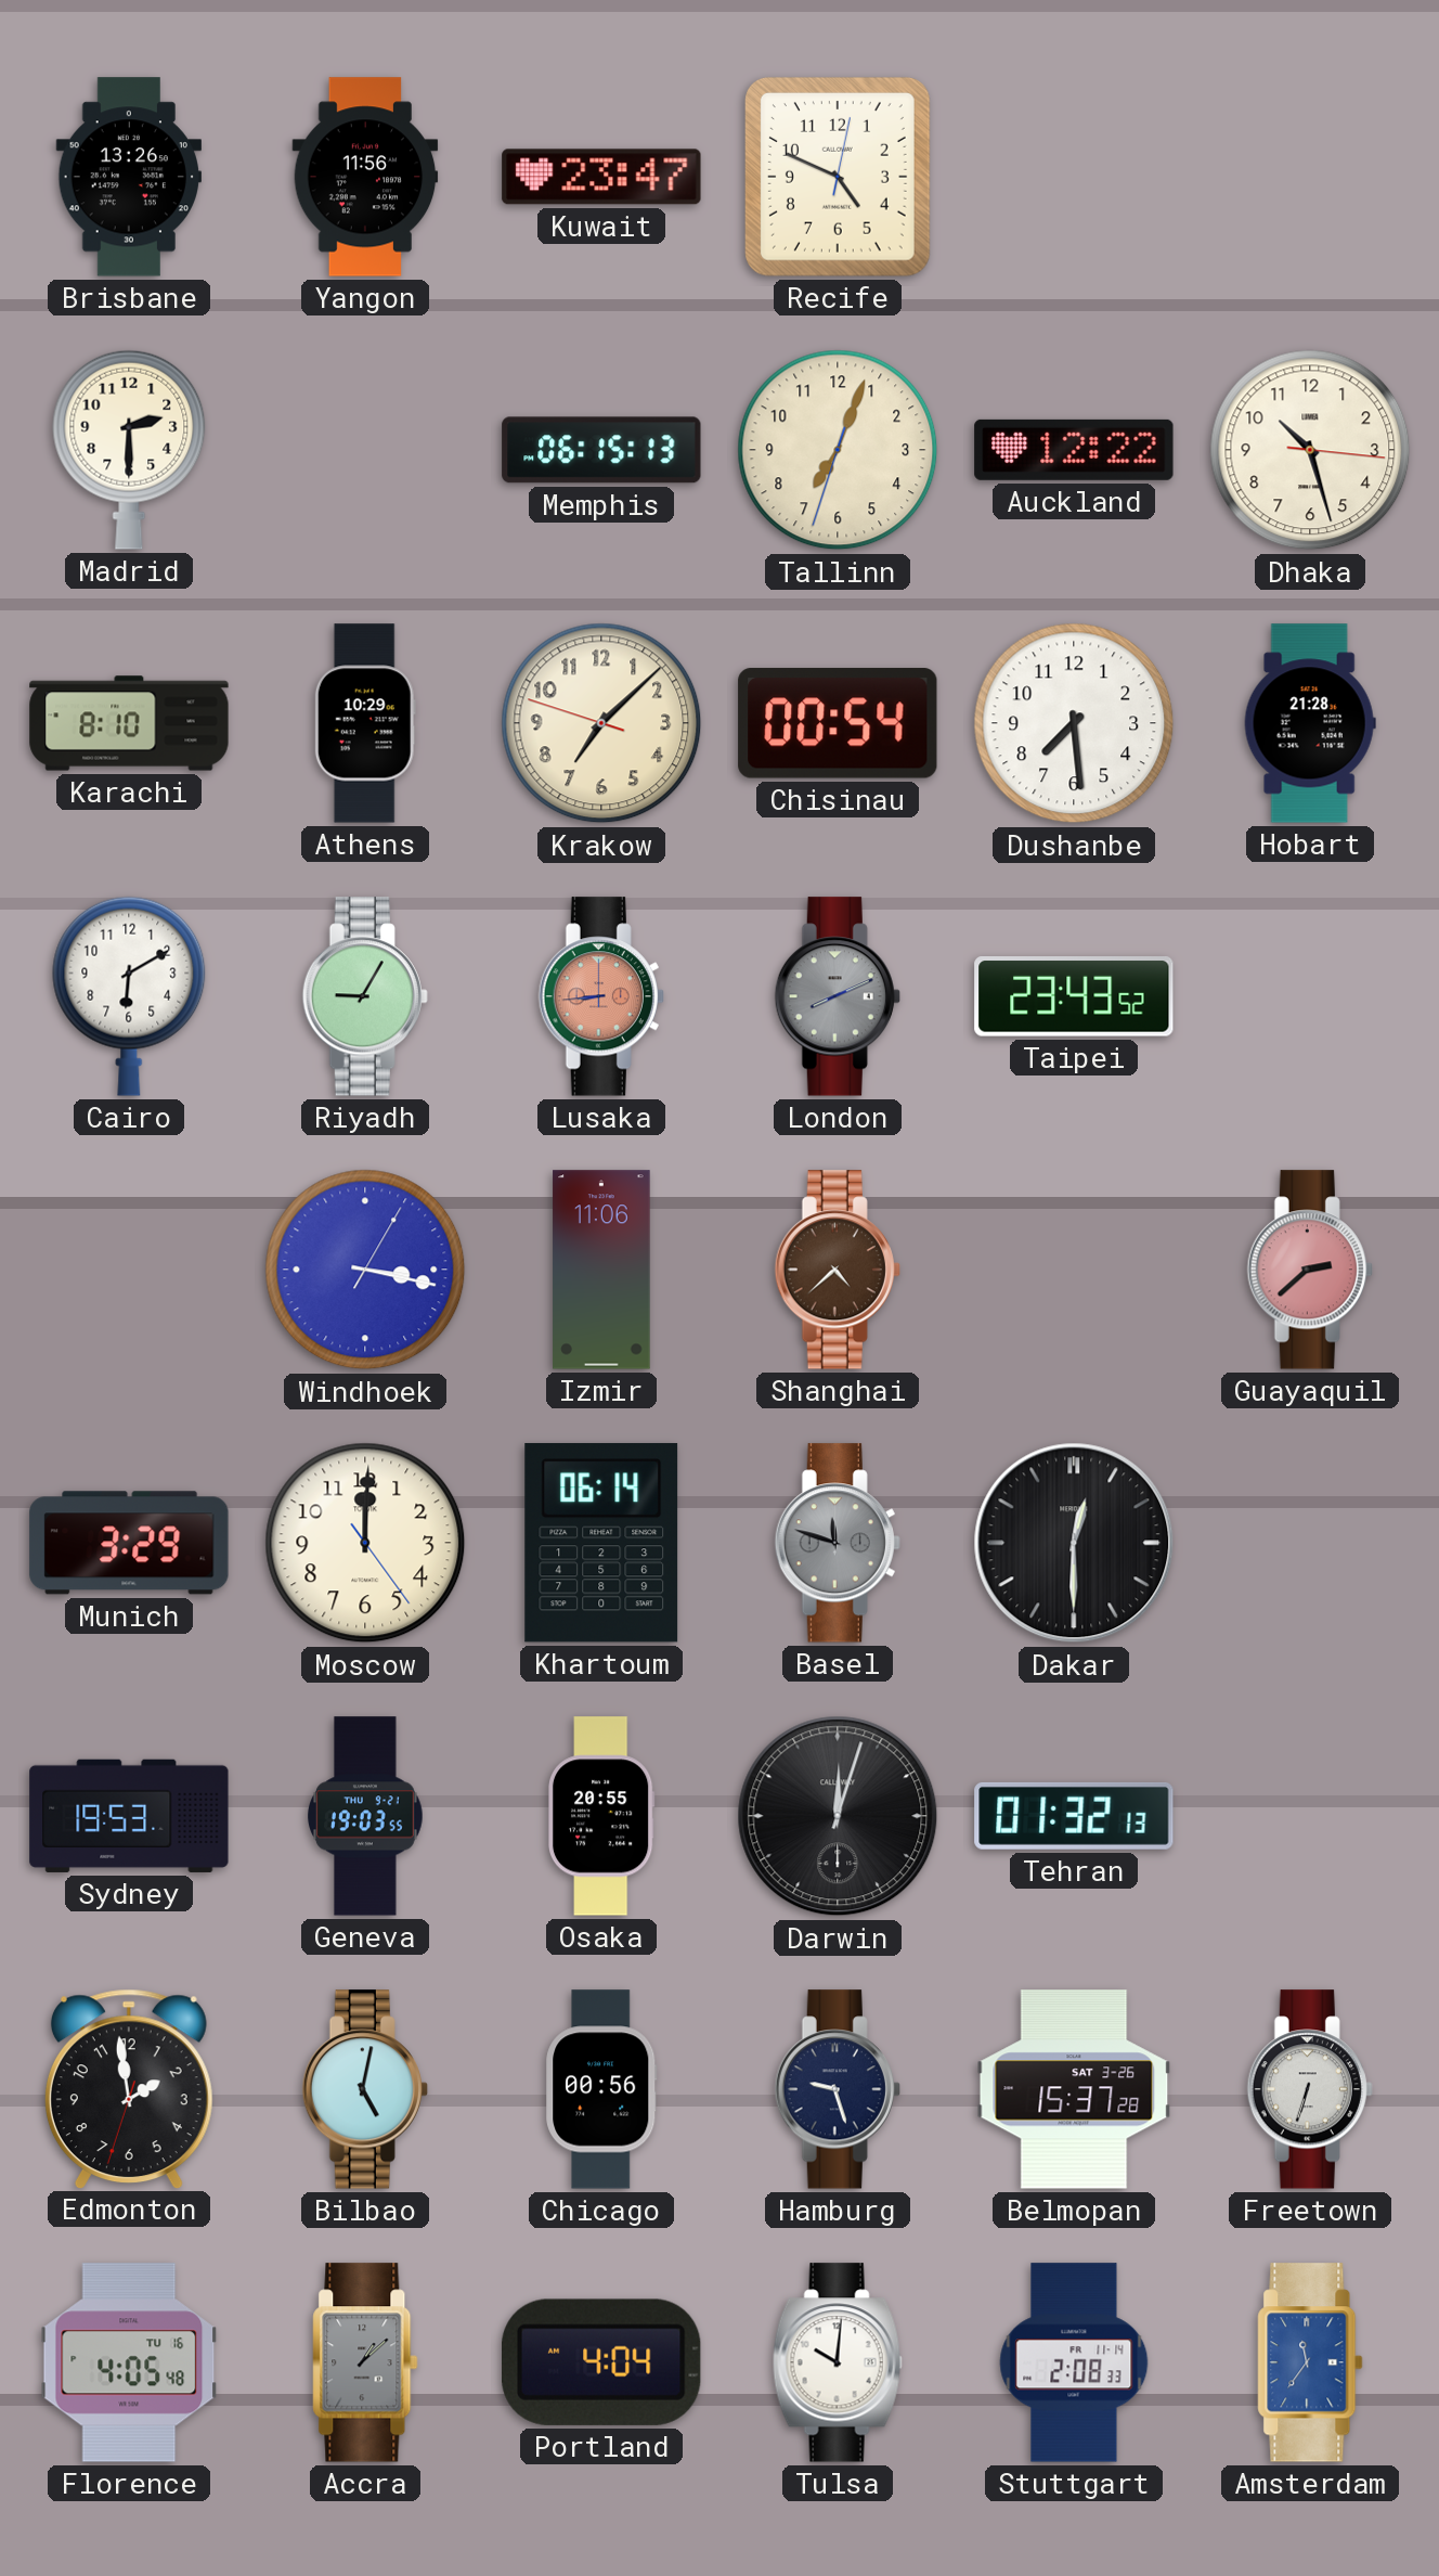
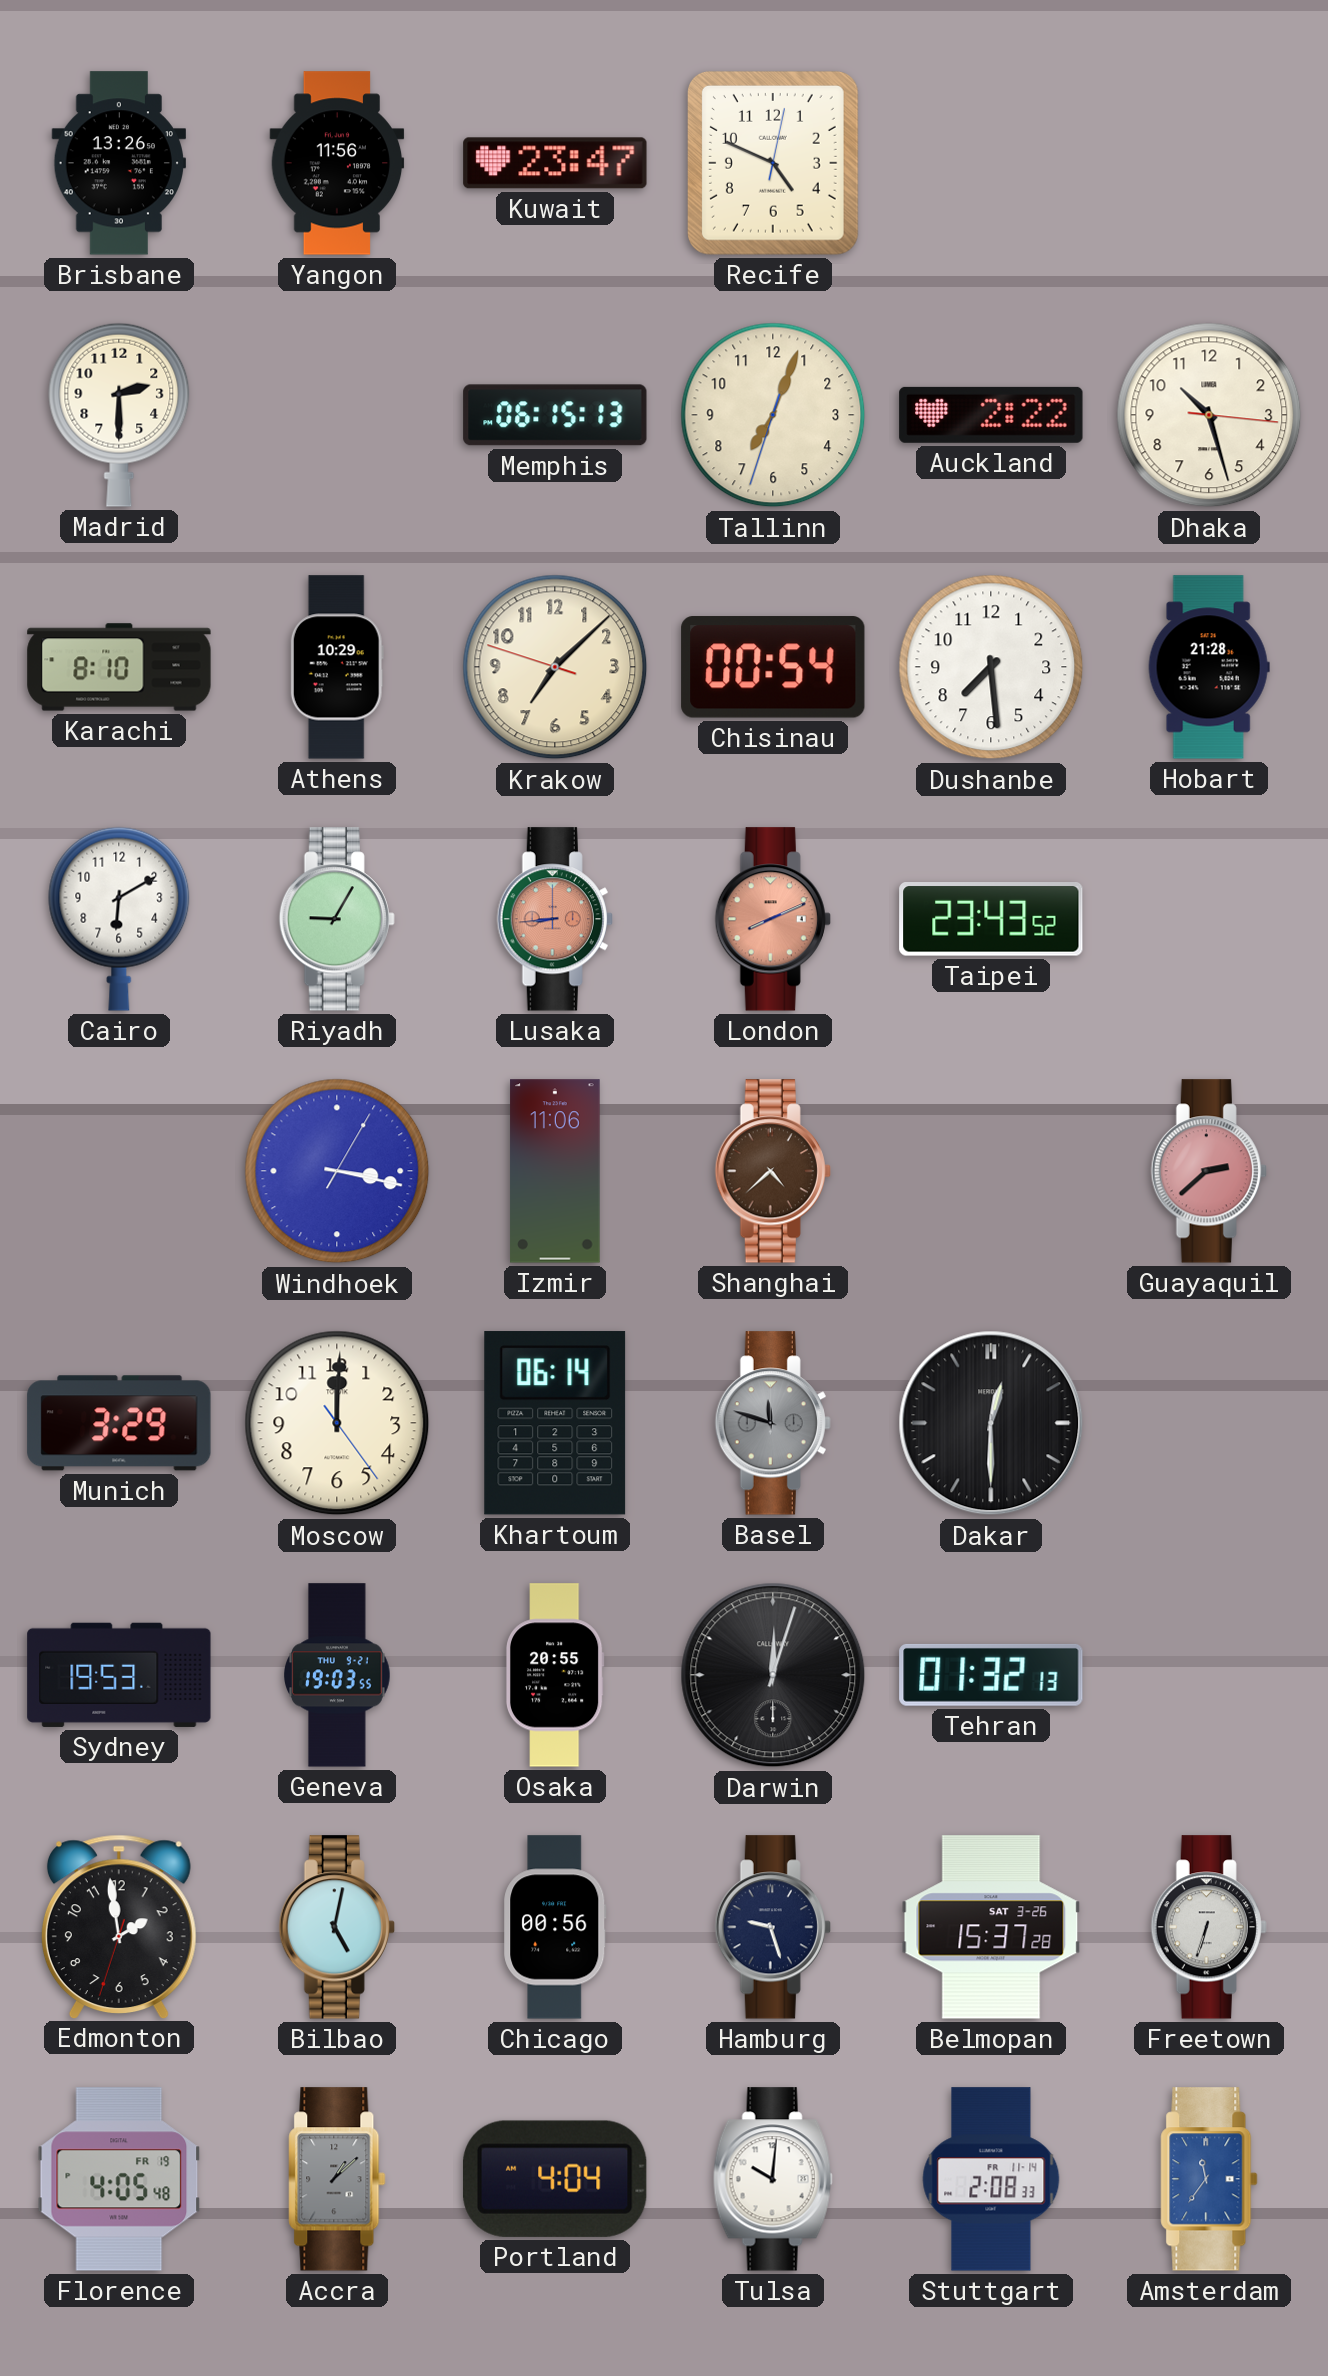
Auckland: 12:22 -> 2:22
London dial: grey -> salmon
Florence date: TU 16 -> FR 19
